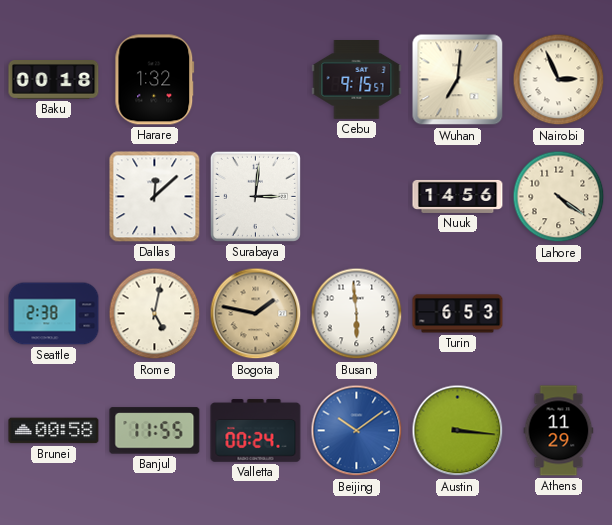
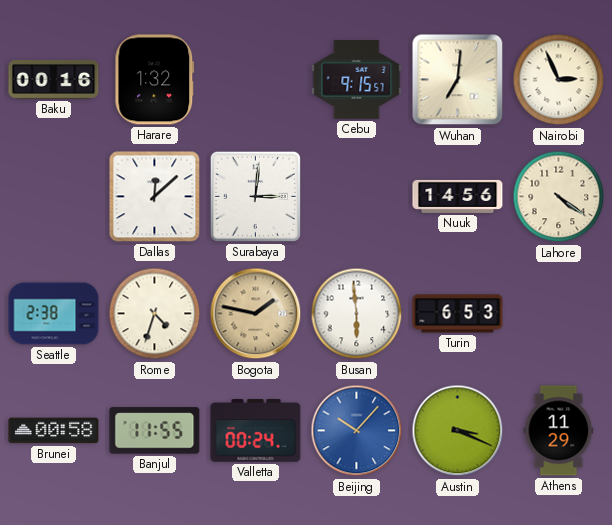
Baku: 00:18 -> 00:16
Rome: 5:02 -> 4:33
Beijing: 10:09 -> 10:07
Austin: 3:16 -> 3:19
